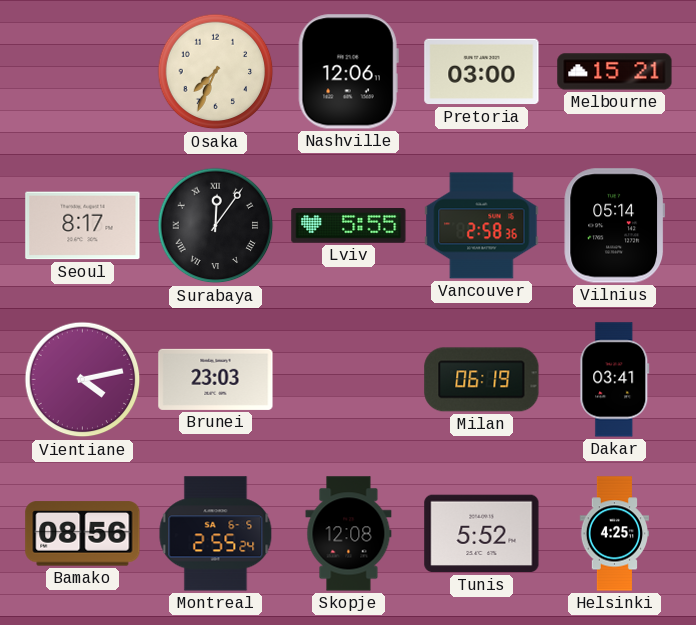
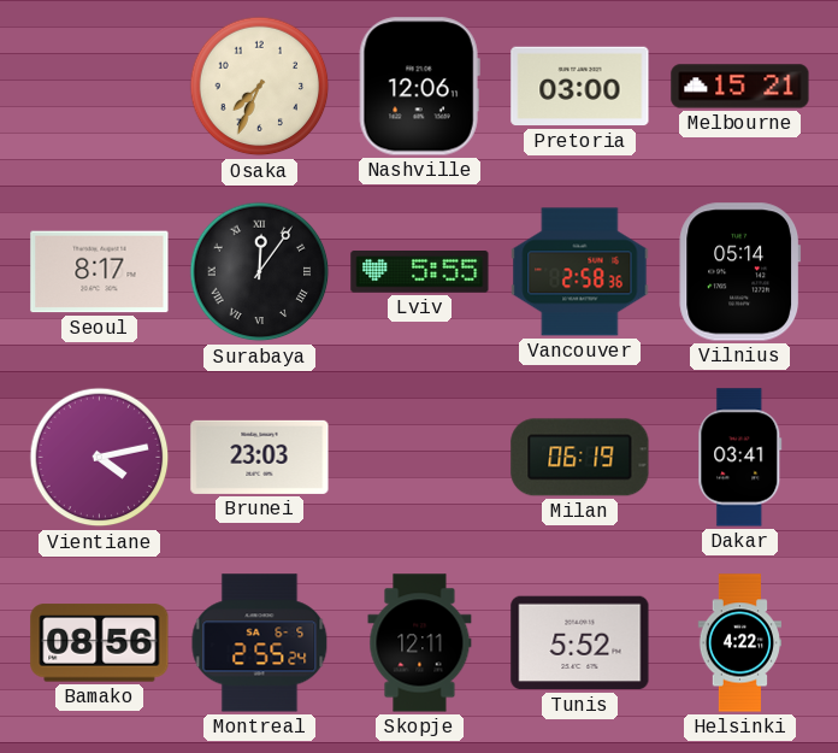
Skopje: 12:08 -> 12:11
Helsinki: 4:25 -> 4:22
